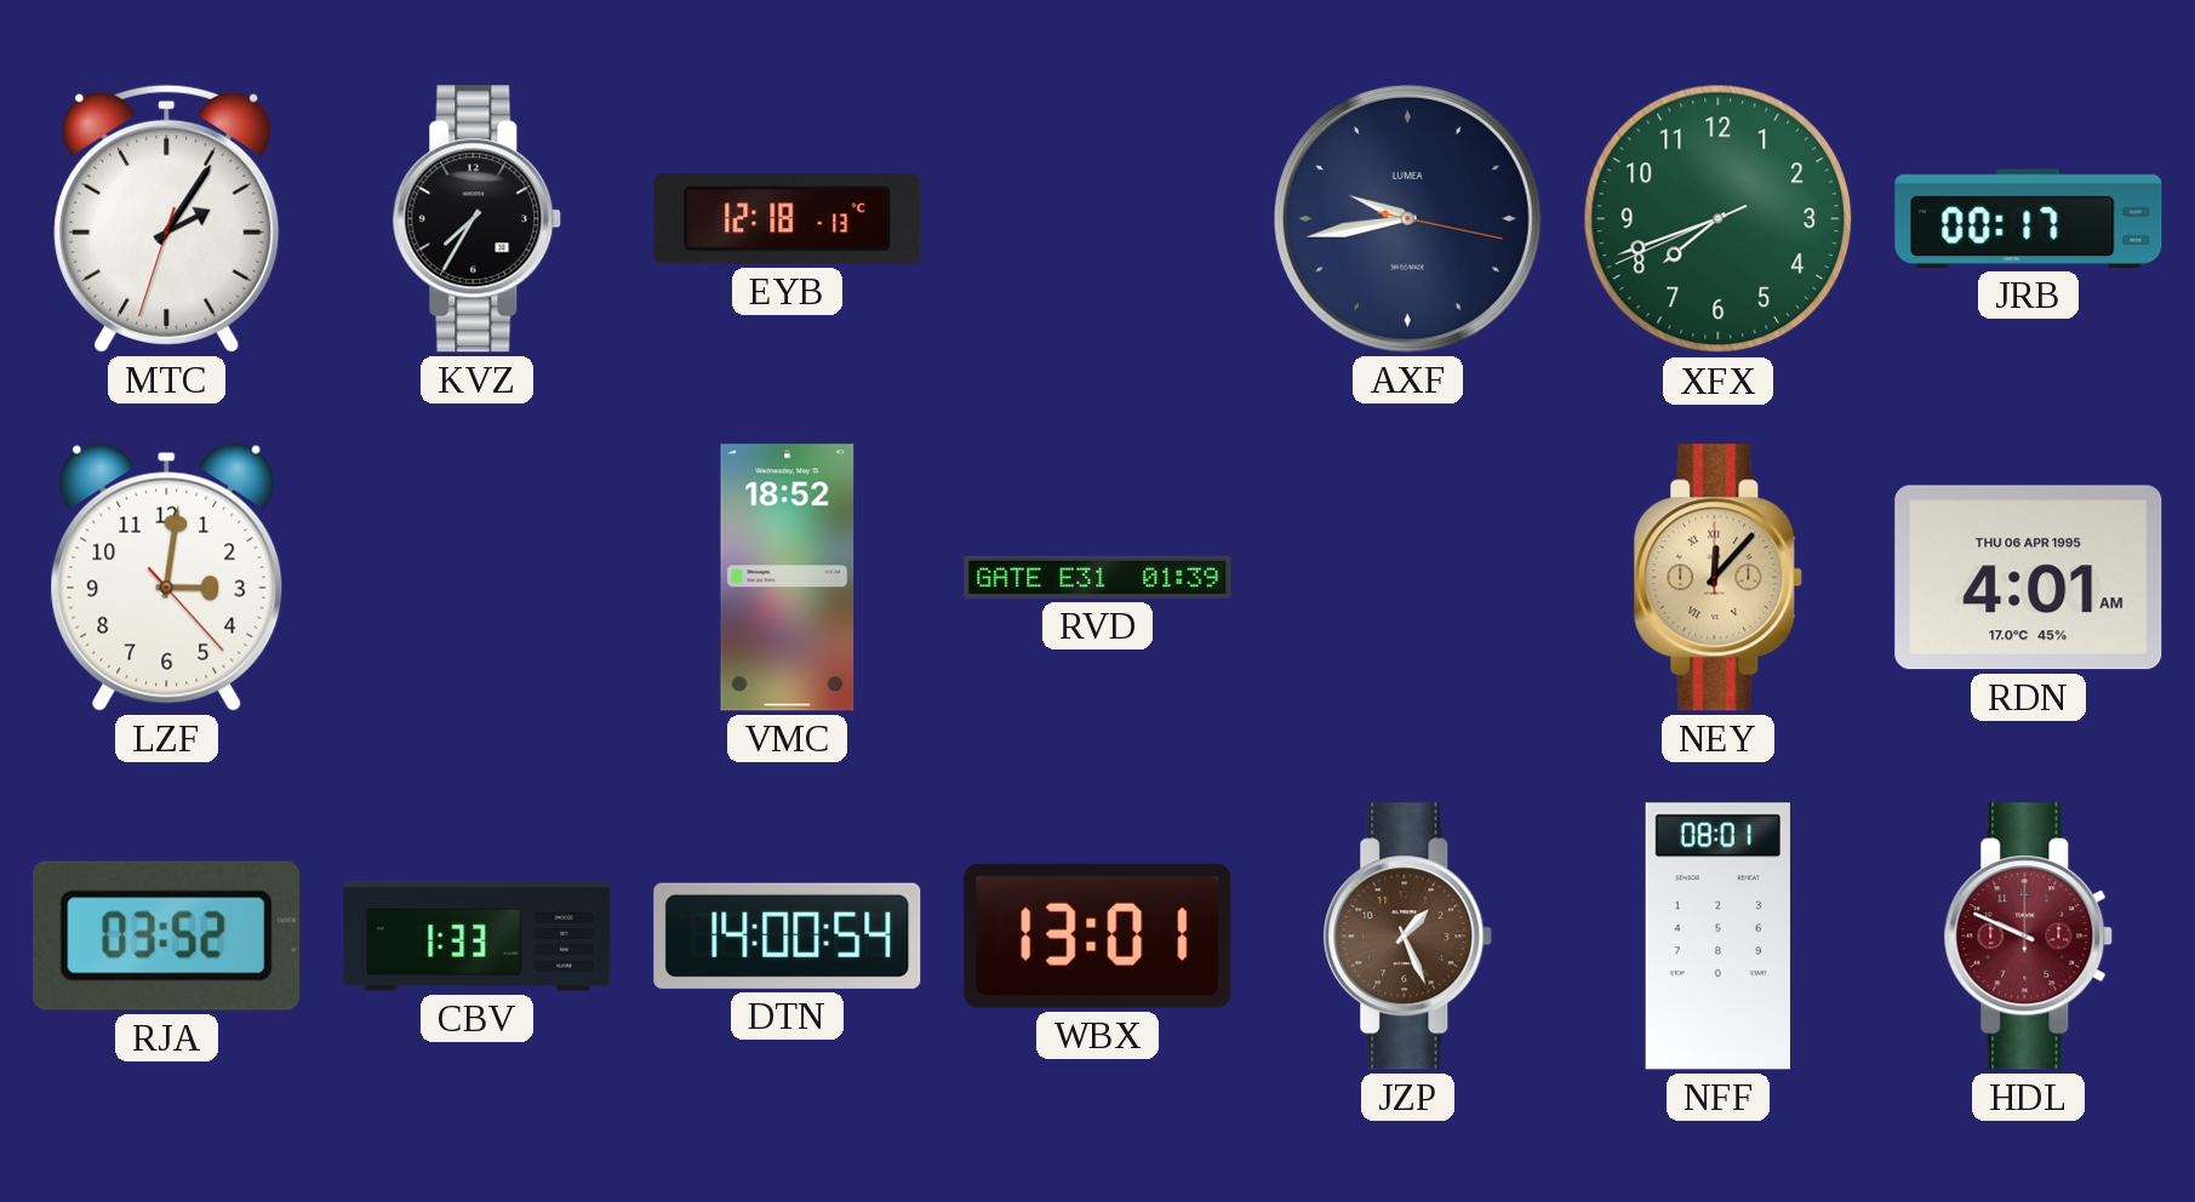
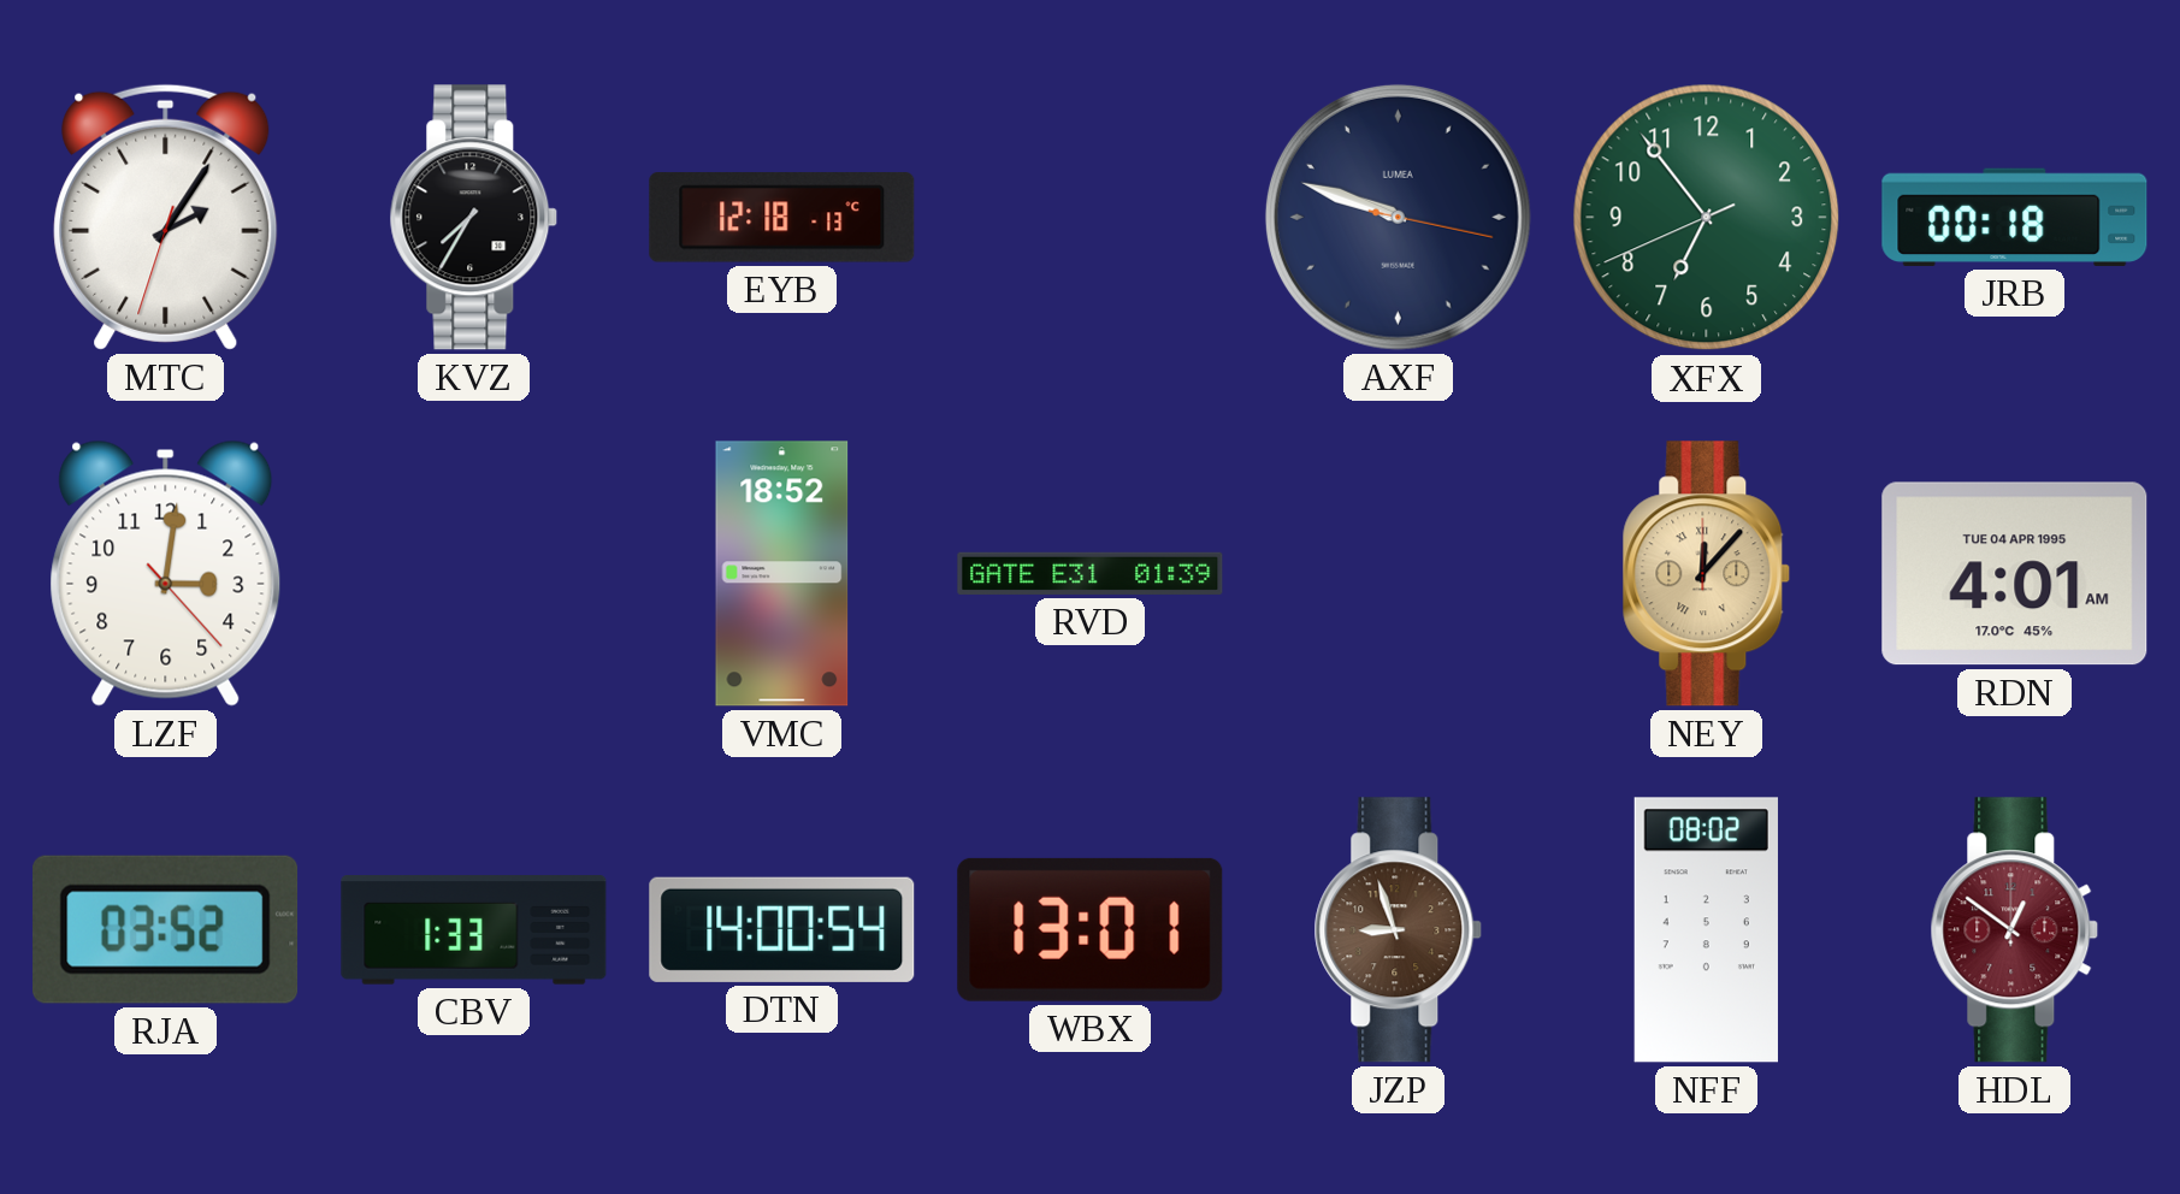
AXF: 9:43 -> 9:48
XFX: 7:41 -> 6:53
JRB: 00:17 -> 00:18
RDN date: THU 06 APR 1995 -> TUE 04 APR 1995
JZP: 1:26 -> 8:57
NFF: 08:01 -> 08:02
HDL: 9:49 -> 12:51
